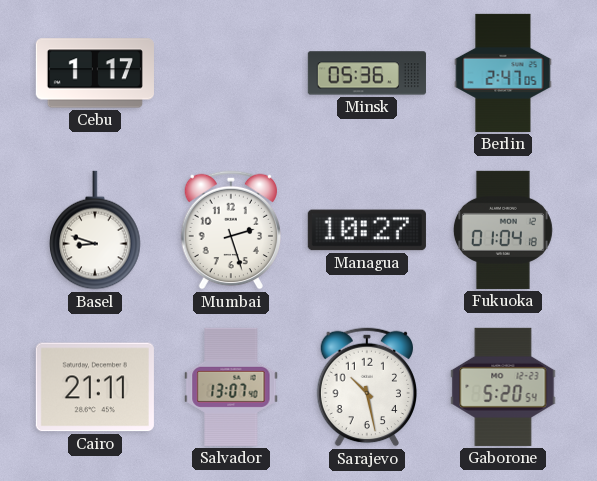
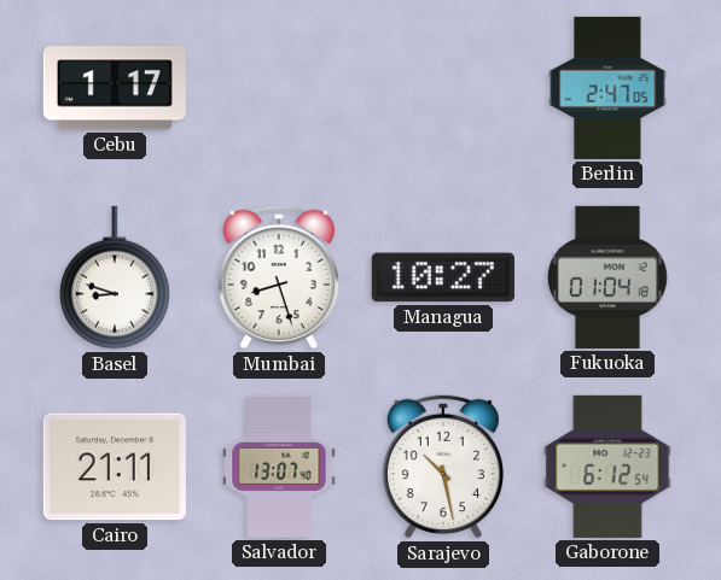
Minsk: 05:36 -> none
Mumbai: 2:27 -> 8:27
Gaborone: 5:20 -> 6:12
